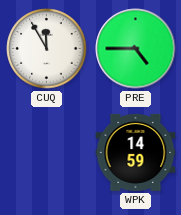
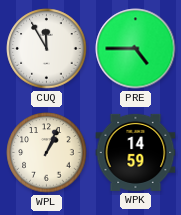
WPL: none -> 1:04
